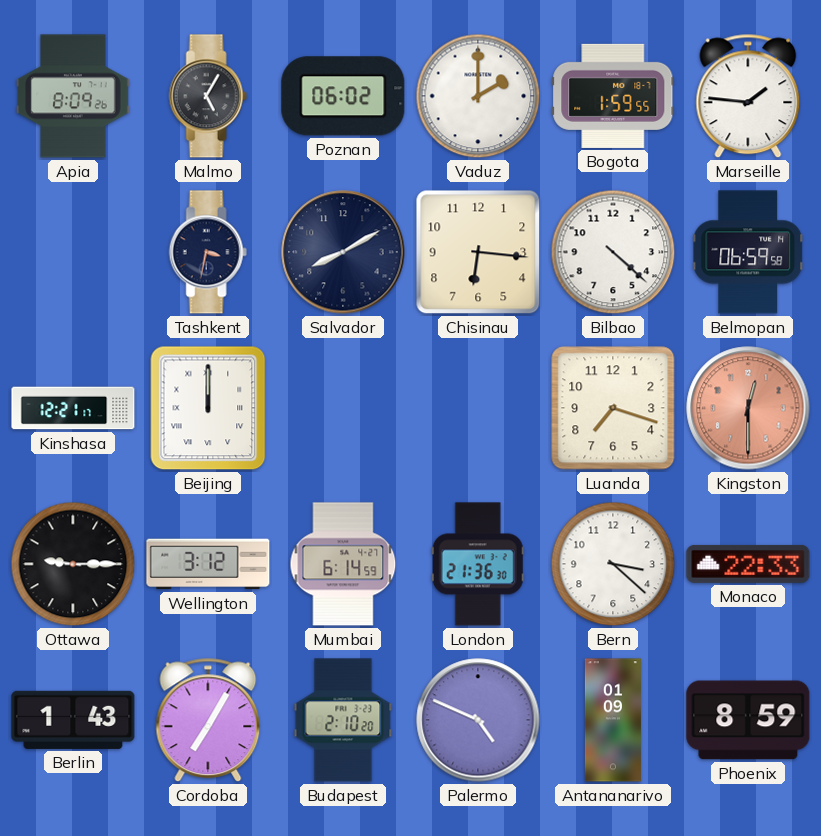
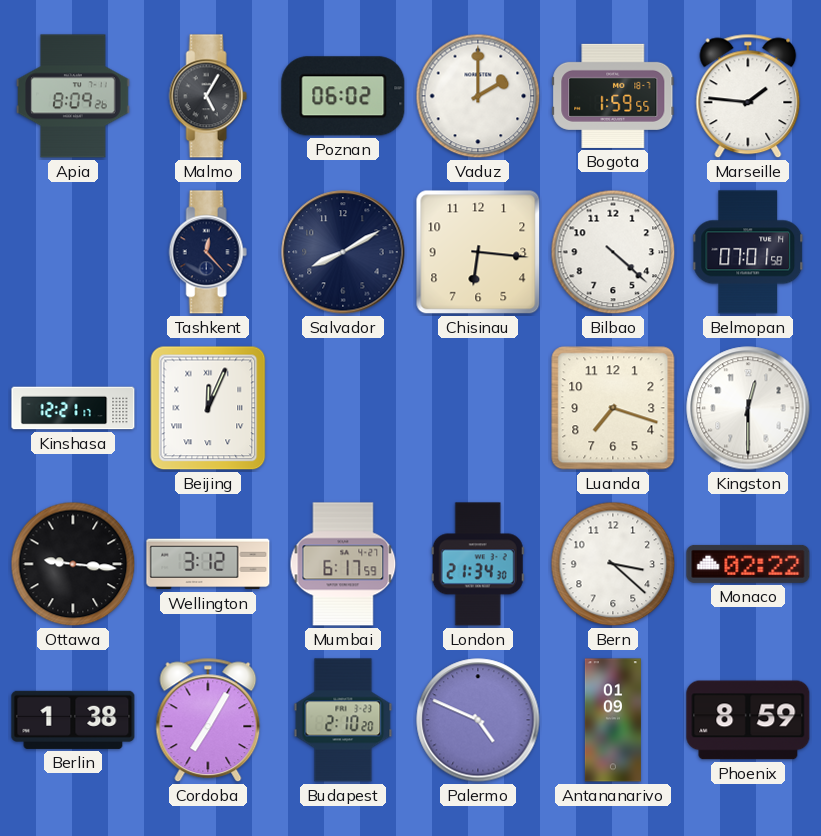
Tashkent: 3:32 -> 12:23
Belmopan: 06:59 -> 07:01
Beijing: 12:00 -> 12:04
Kingston dial: salmon -> white
Ottawa: 9:15 -> 9:16
Mumbai: 6:14 -> 6:17
London: 21:36 -> 21:34
Monaco: 22:33 -> 02:22
Berlin: 1:43 -> 1:38
